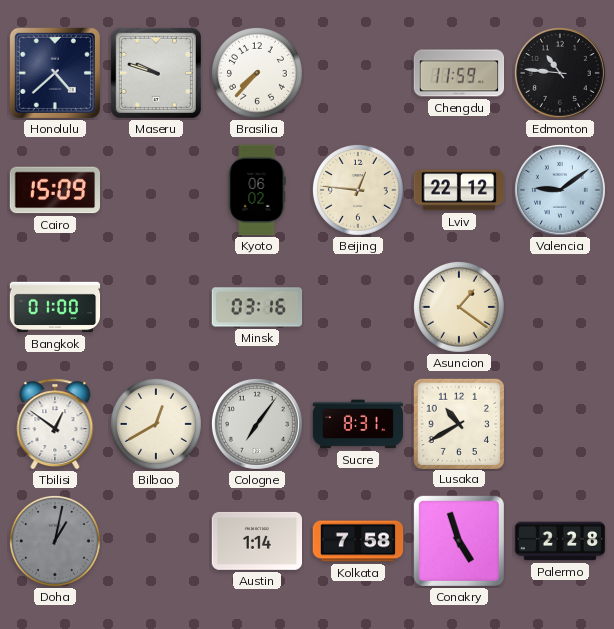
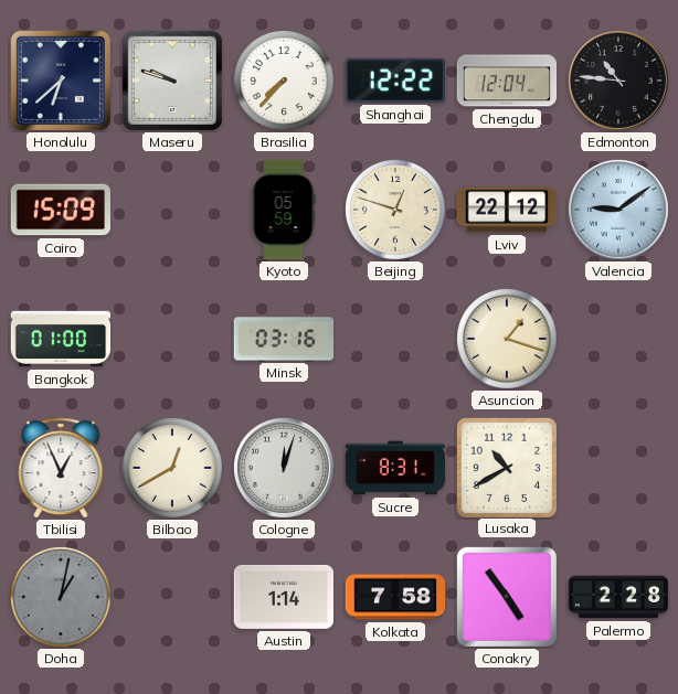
Honolulu: 4:38 -> 6:38
Shanghai: none -> 12:22
Chengdu: 11:59 -> 12:04
Kyoto: 06:02 -> 05:59
Beijing: 12:46 -> 12:48
Asuncion: 1:21 -> 1:18
Tbilisi: 12:51 -> 12:56
Cologne: 7:06 -> 12:03
Conakry: 4:57 -> 4:54
